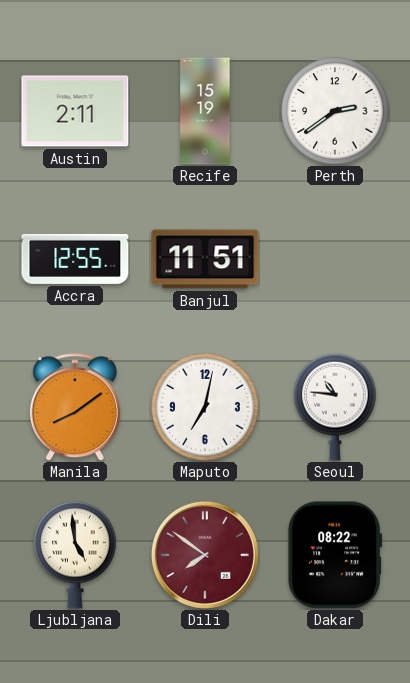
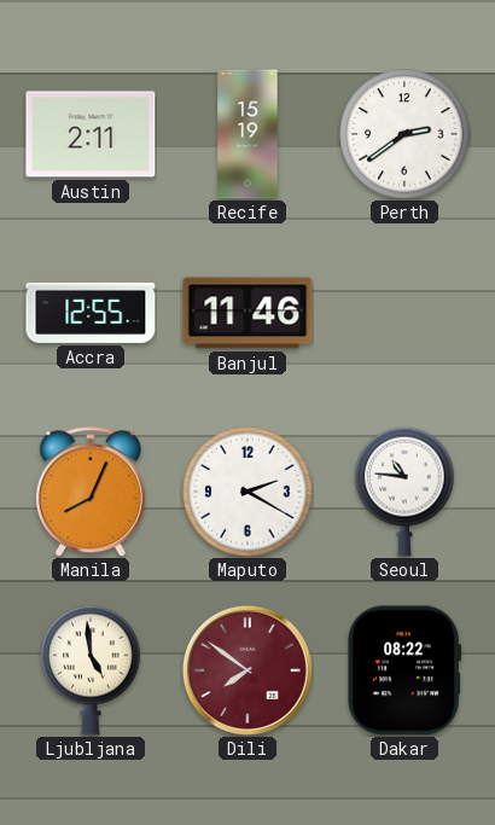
Banjul: 11:51 -> 11:46
Manila: 8:09 -> 8:04
Maputo: 7:02 -> 2:20
